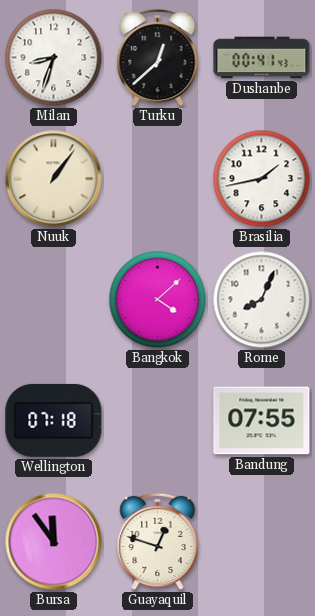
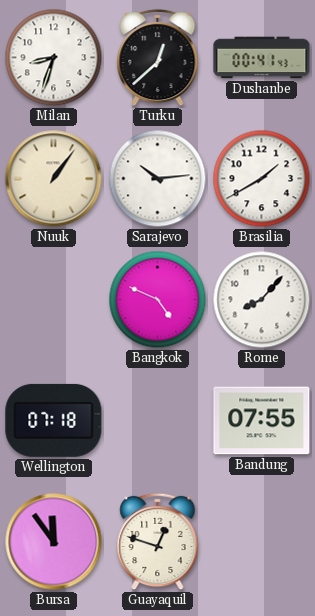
Sarajevo: none -> 10:14
Brasilia: 1:43 -> 1:40
Bangkok: 4:08 -> 4:49
Rome: 8:04 -> 8:07
